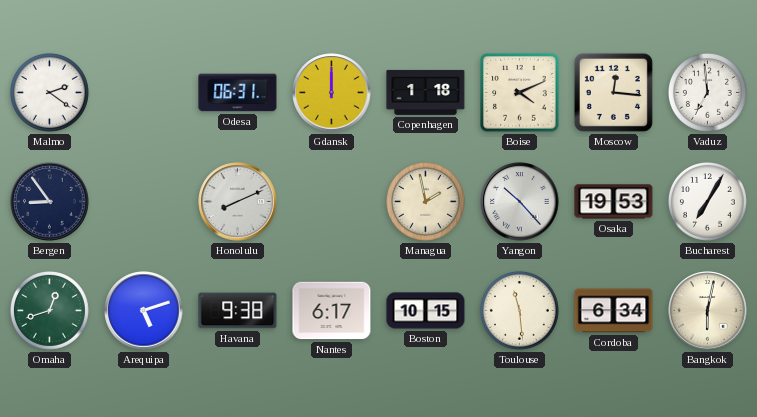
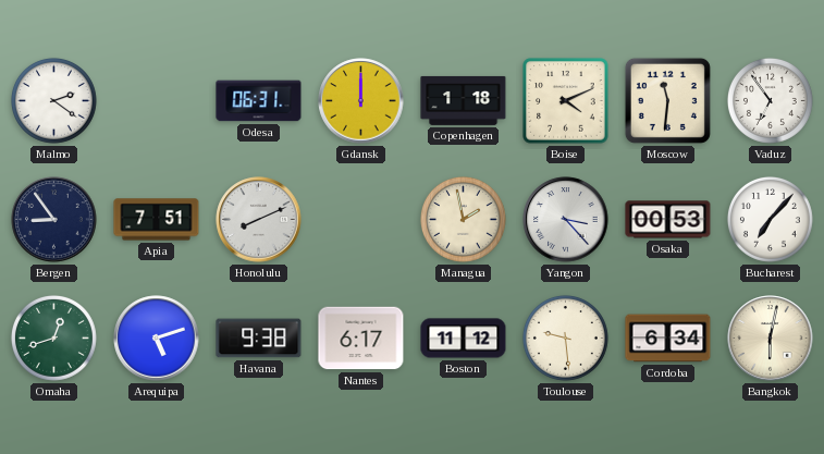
Moscow: 12:16 -> 11:31
Vaduz: 6:59 -> 6:54
Apia: none -> 7:51
Yangon: 10:23 -> 3:23
Osaka: 19:53 -> 00:53
Bucharest: 7:05 -> 7:07
Boston: 10:15 -> 11:12
Toulouse: 11:29 -> 9:29
